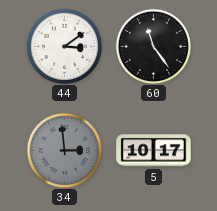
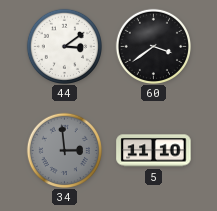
60: 11:24 -> 3:39
5: 10:17 -> 11:10
